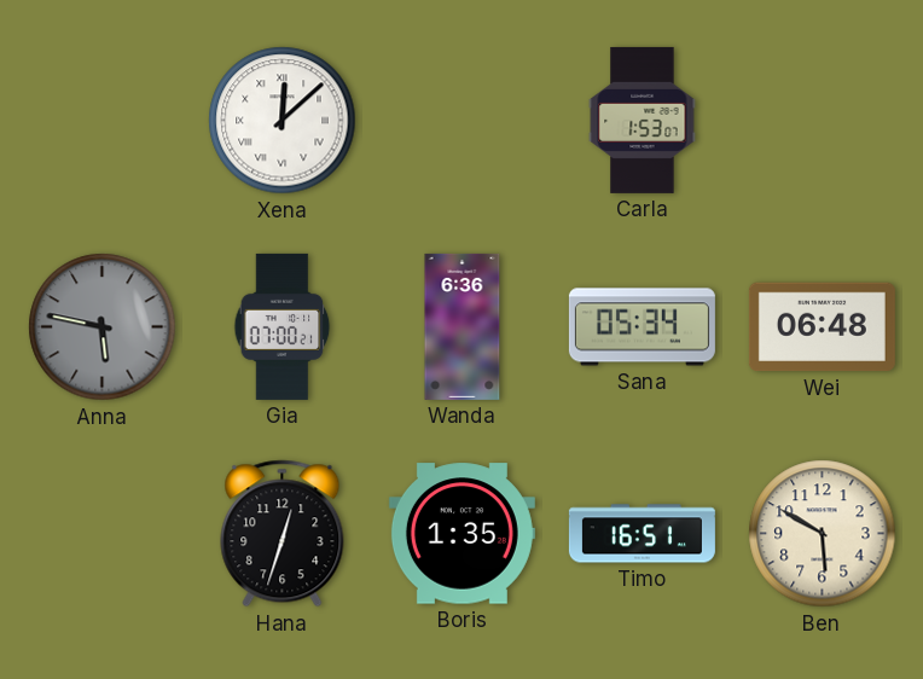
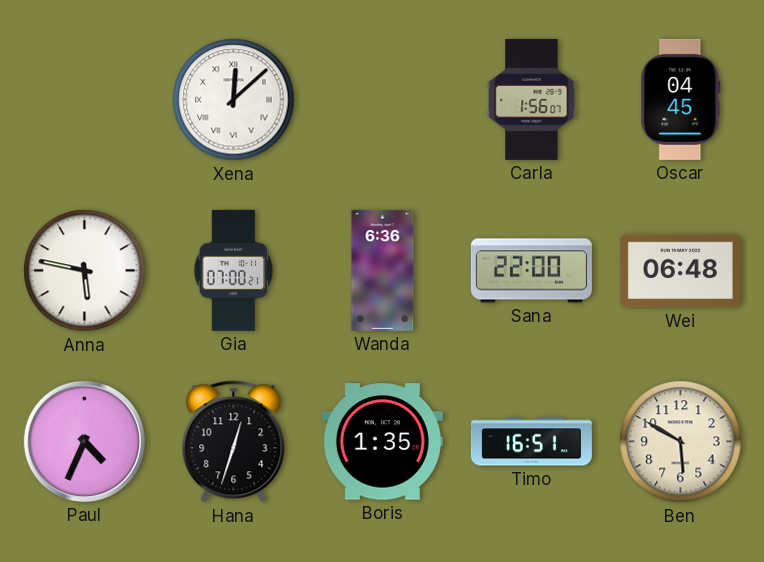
Carla: 1:53 -> 1:56
Oscar: none -> 04:45
Anna dial: grey -> white
Sana: 05:34 -> 22:00
Paul: none -> 4:34
